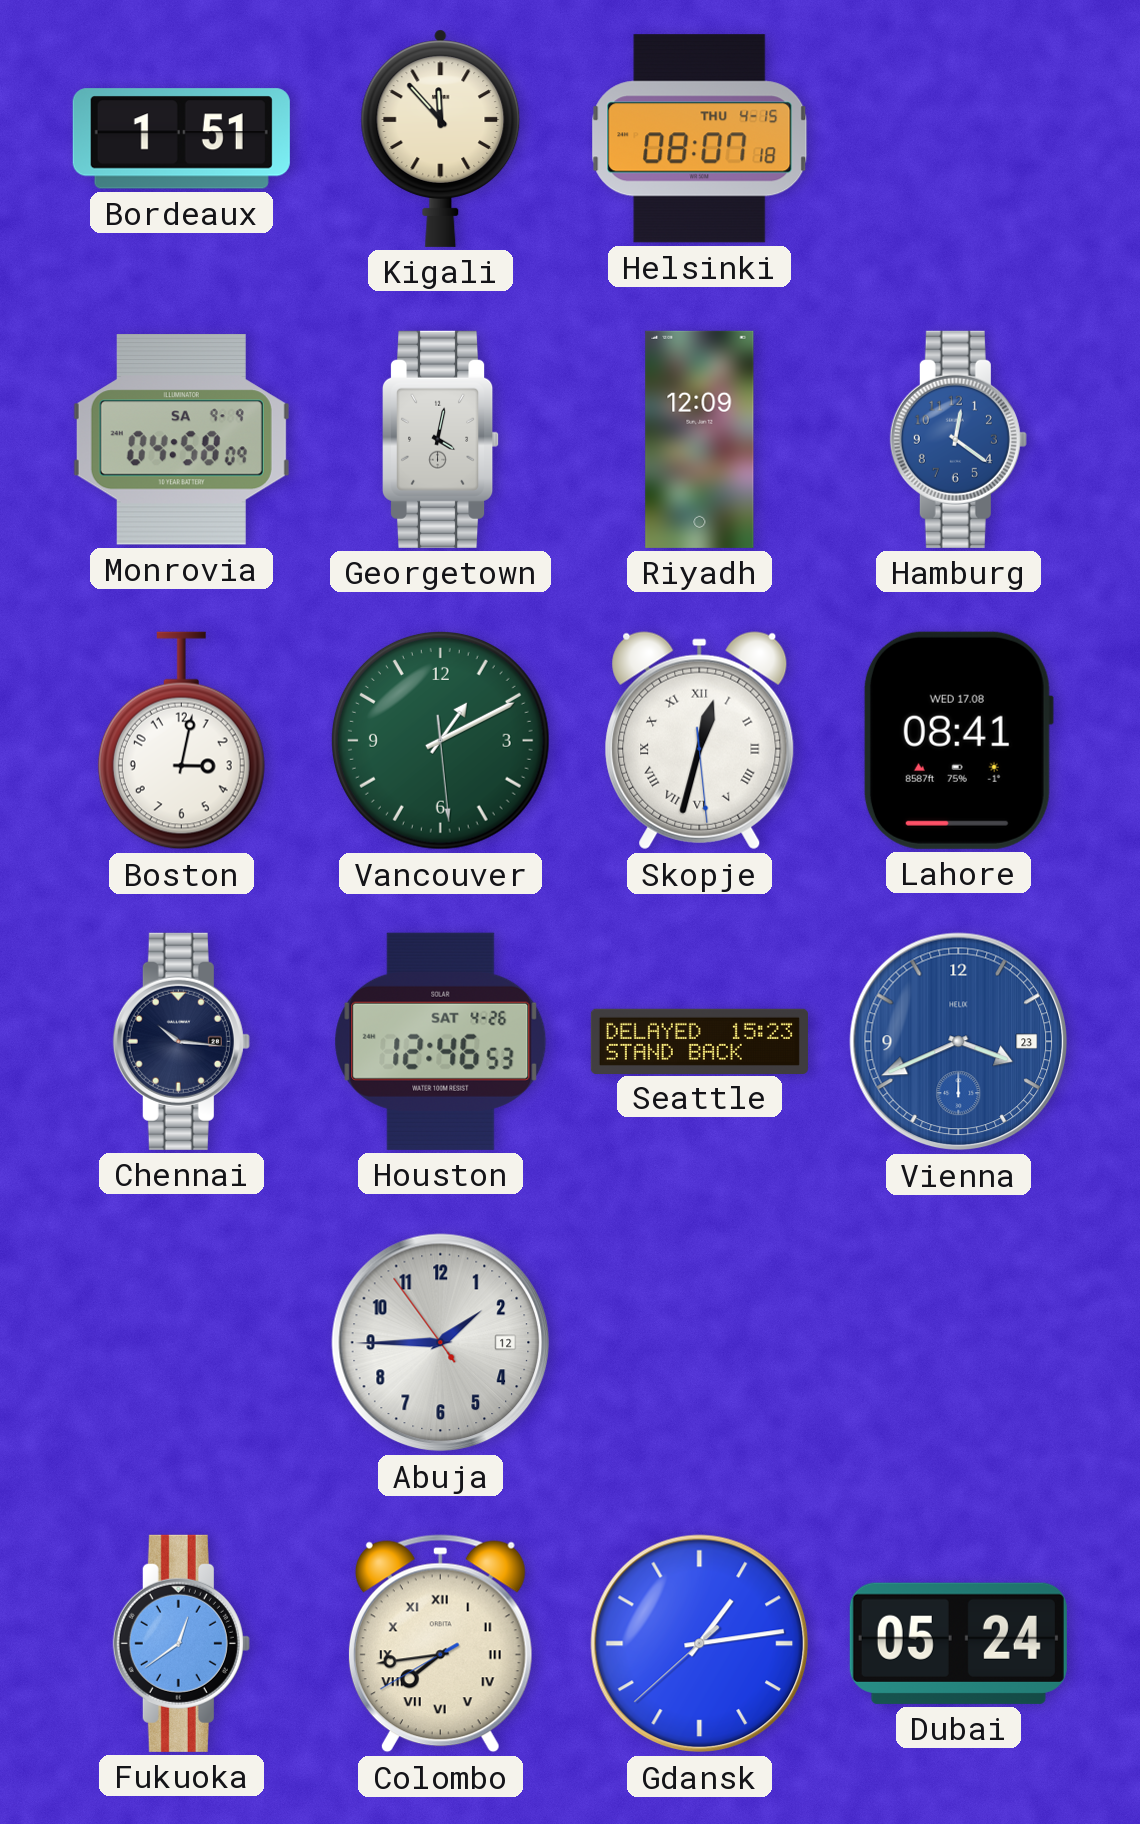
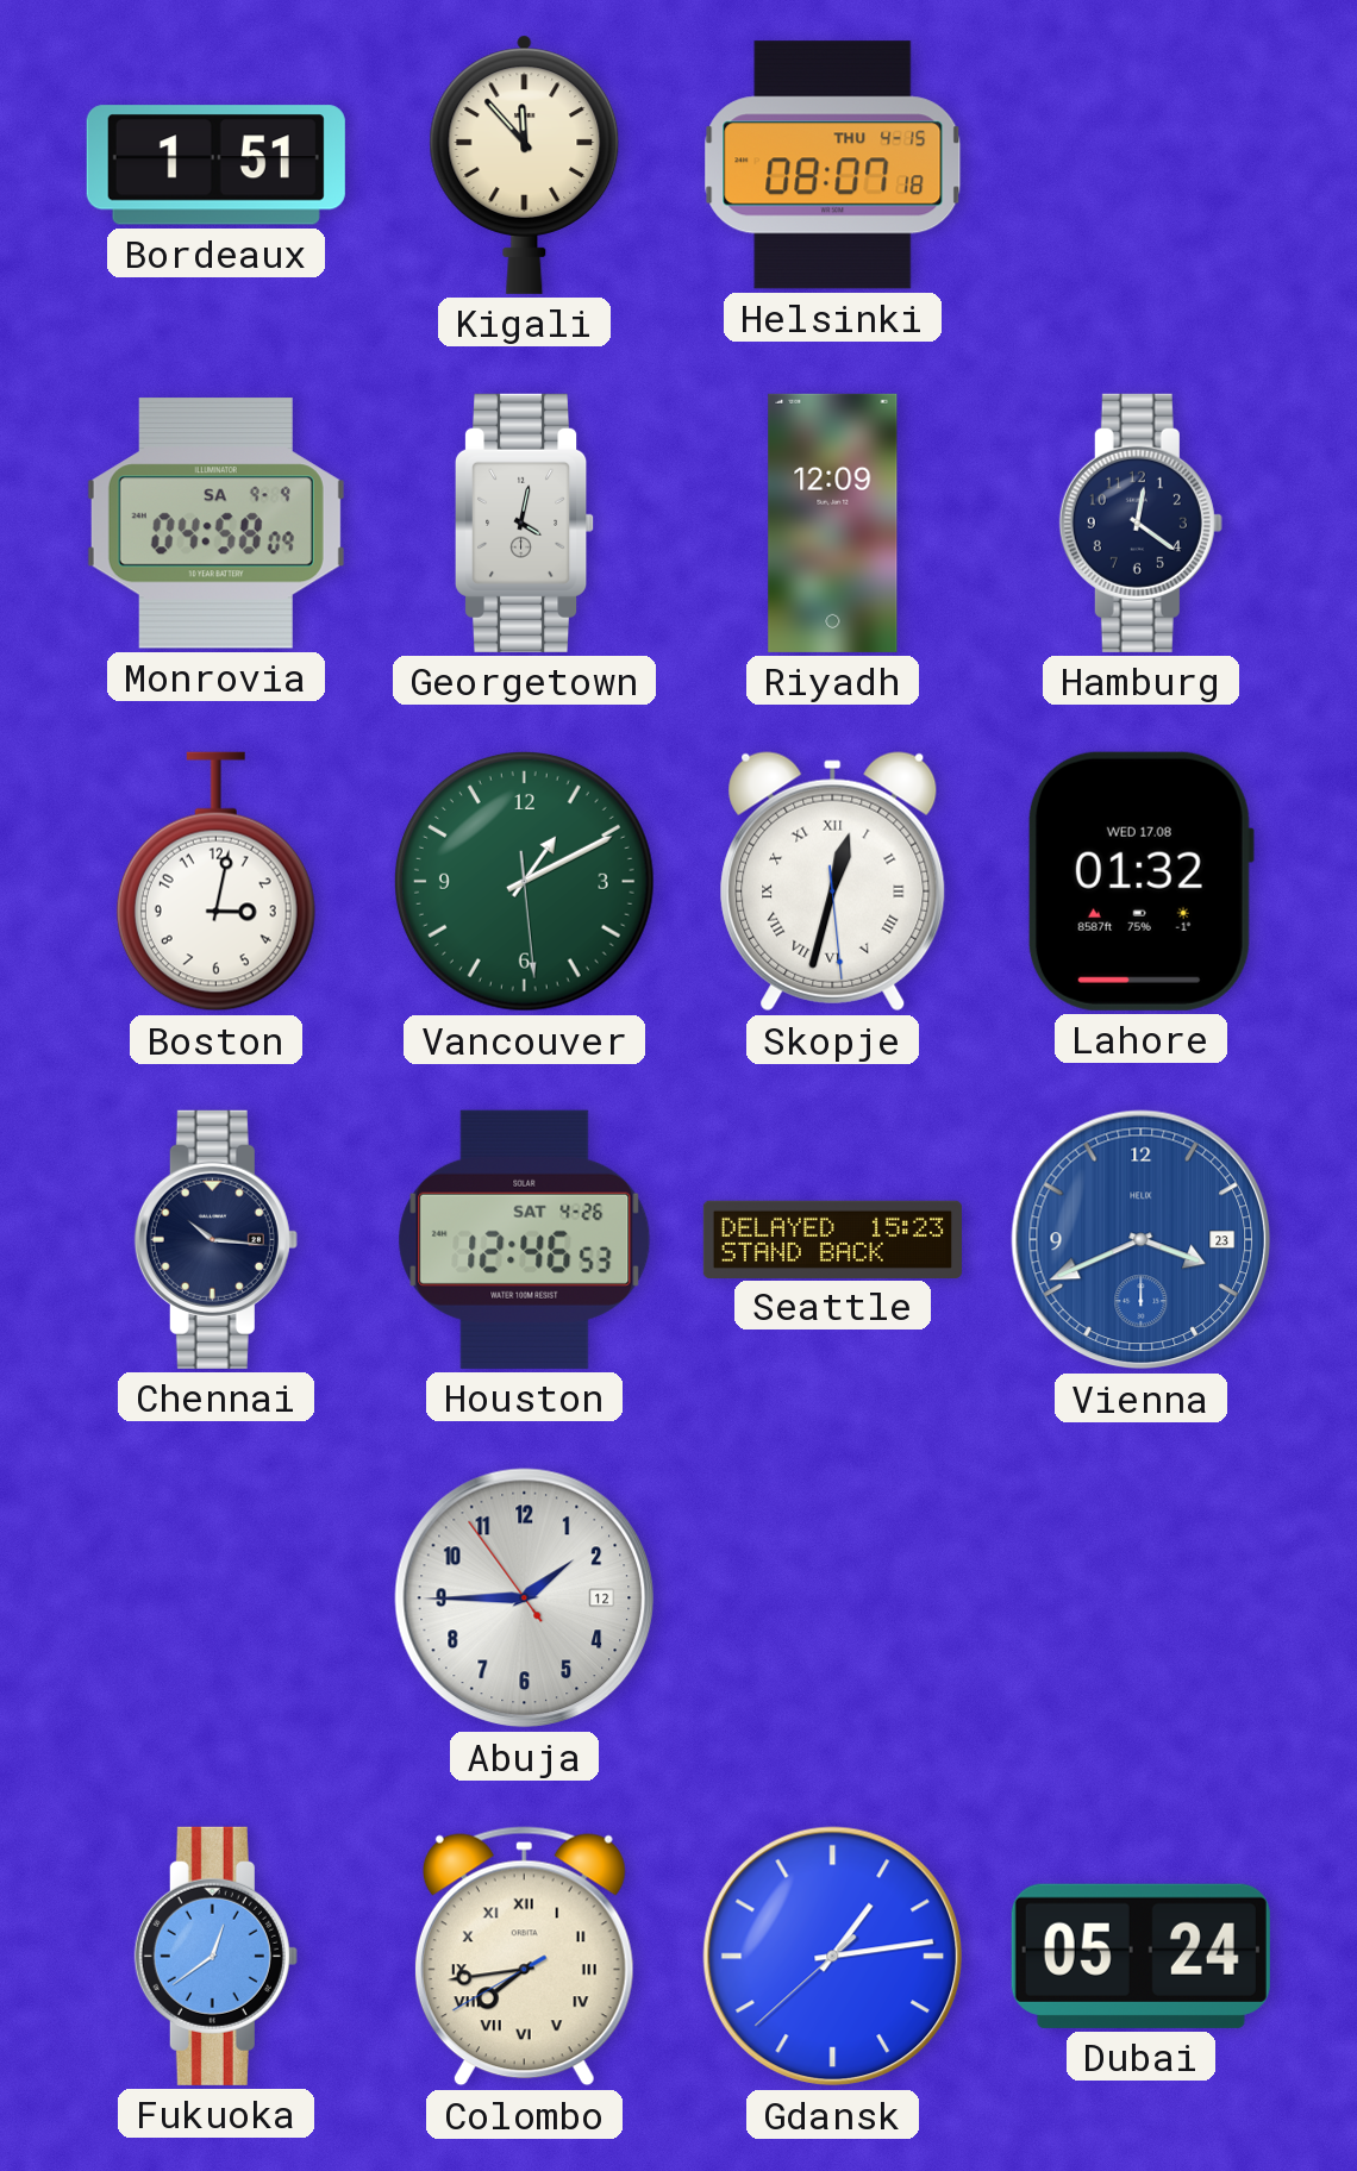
Hamburg dial: blue -> navy
Lahore: 08:41 -> 01:32
